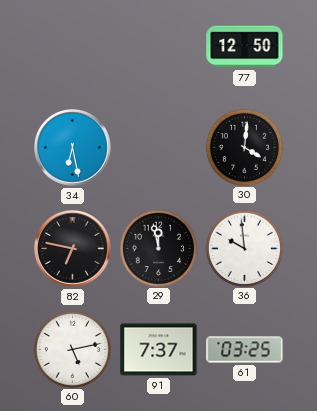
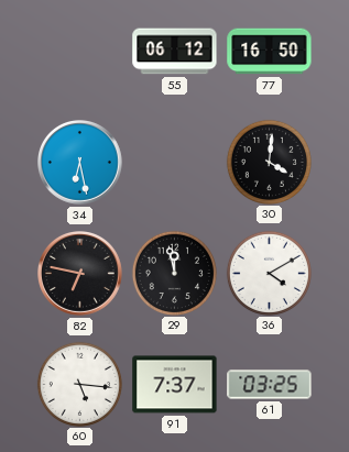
55: none -> 06:12
77: 12:50 -> 16:50
36: 9:59 -> 4:10
60: 5:13 -> 5:16
